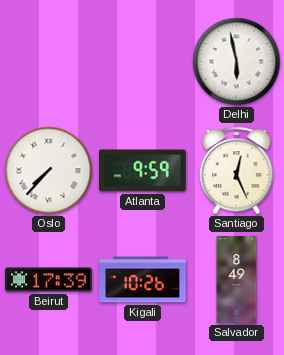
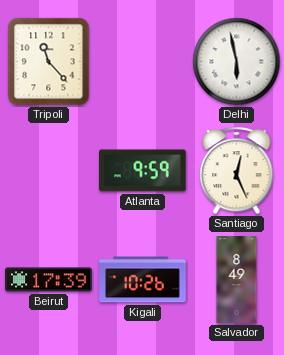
Tripoli: none -> 11:23
Oslo: 7:37 -> none
